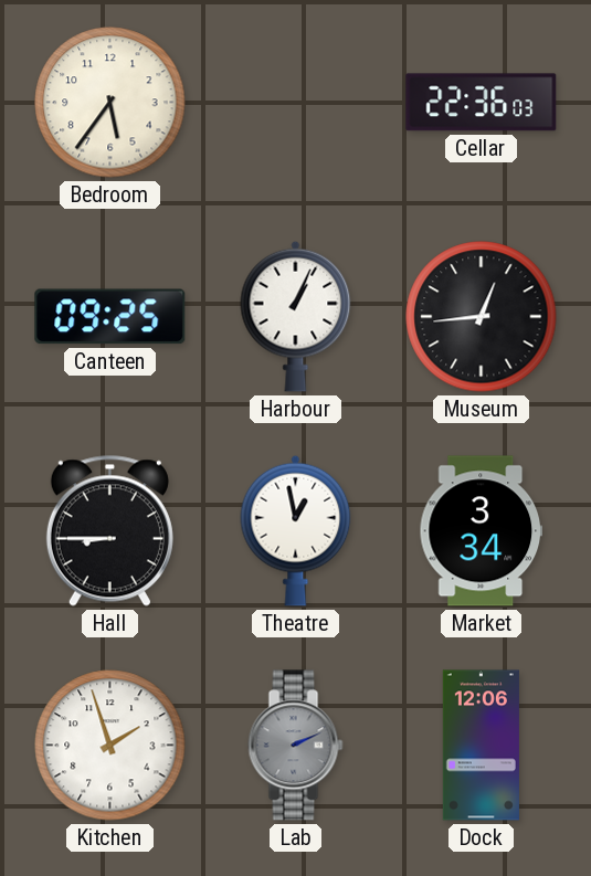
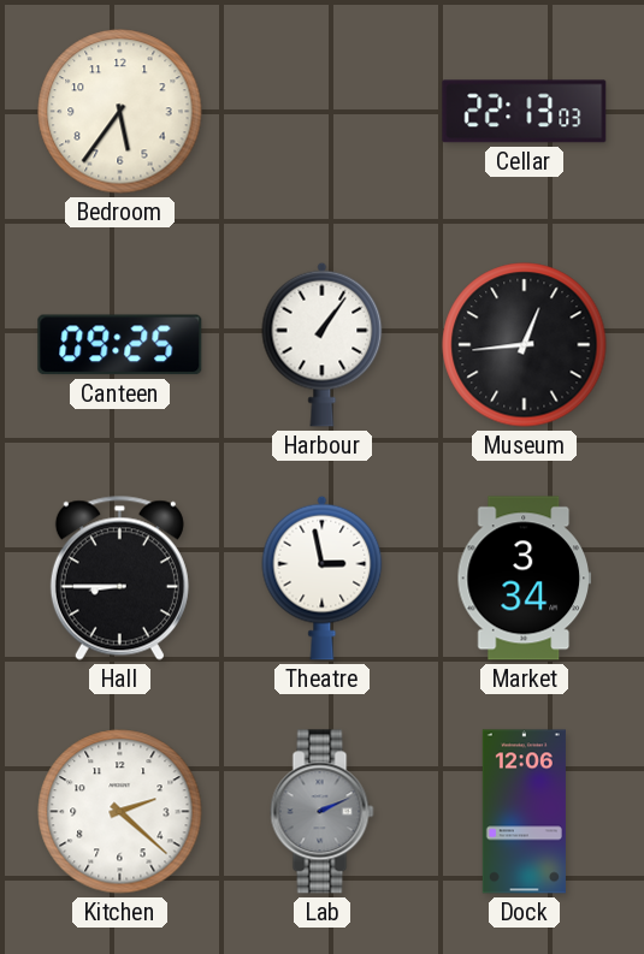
Cellar: 22:36 -> 22:13
Harbour: 1:04 -> 1:06
Theatre: 12:58 -> 2:58
Kitchen: 1:57 -> 2:22
